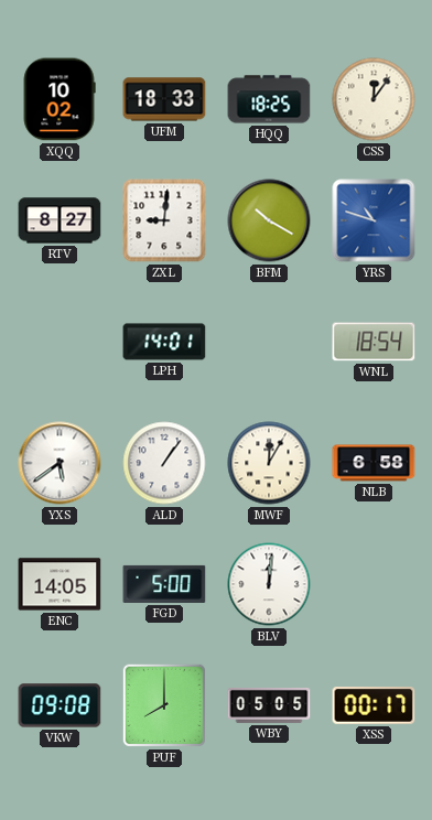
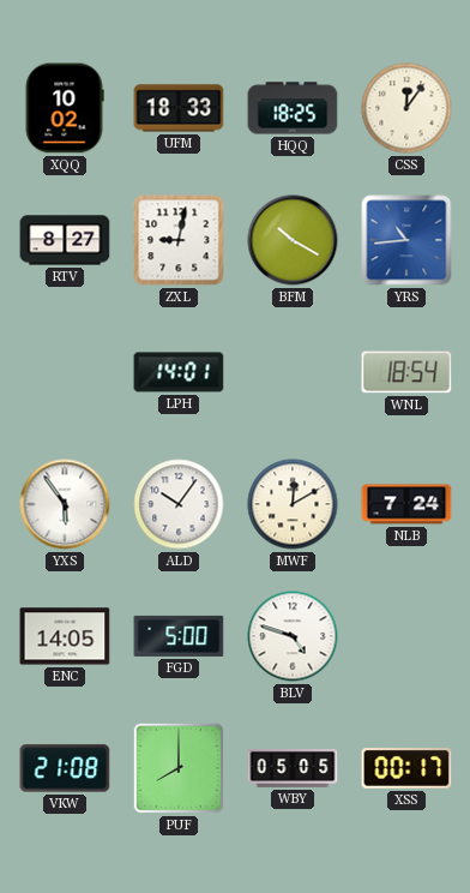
ZXL: 9:01 -> 9:02
YRS: 10:48 -> 10:44
YXS: 5:39 -> 5:54
ALD: 1:06 -> 10:06
MWF: 12:05 -> 12:10
NLB: 6:58 -> 7:24
BLV: 12:01 -> 4:48
VKW: 09:08 -> 21:08
